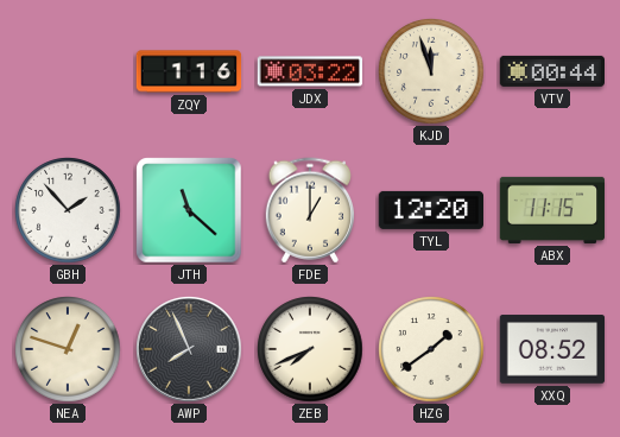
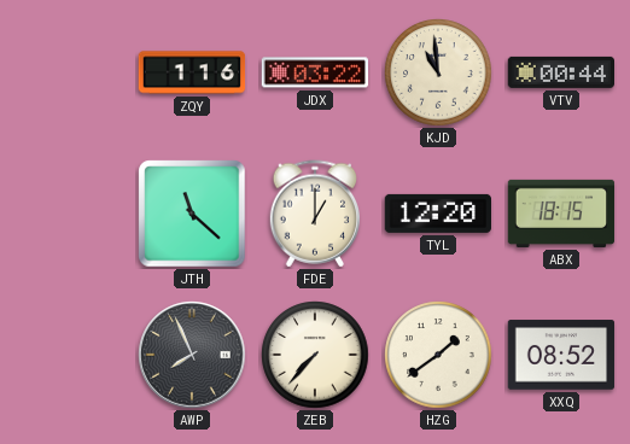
KJD: 11:57 -> 10:59
GBH: 1:53 -> none
ABX: 11:15 -> 18:15
NEA: 12:48 -> none
ZEB: 7:41 -> 7:37
